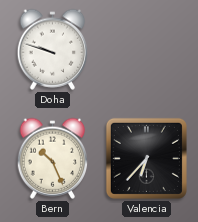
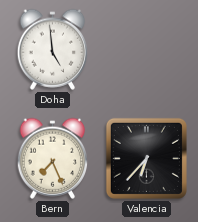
Doha: 9:48 -> 4:59
Bern: 10:26 -> 7:26
